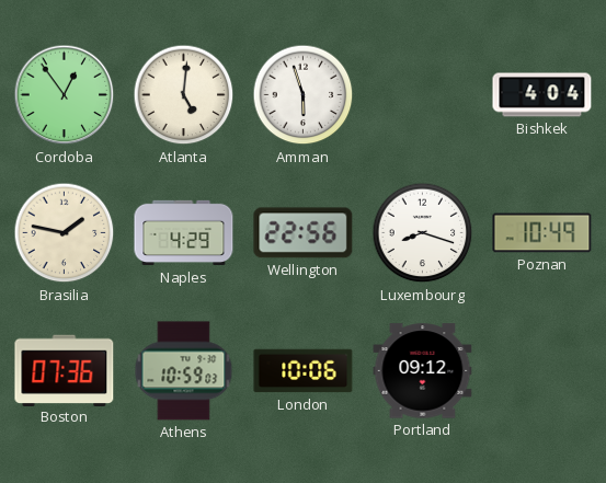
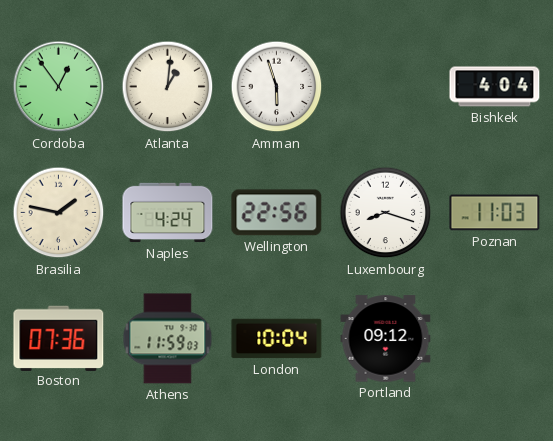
Atlanta: 5:01 -> 1:01
Naples: 4:29 -> 4:24
Poznan: 10:49 -> 11:03
Athens: 10:59 -> 11:59
London: 10:06 -> 10:04
